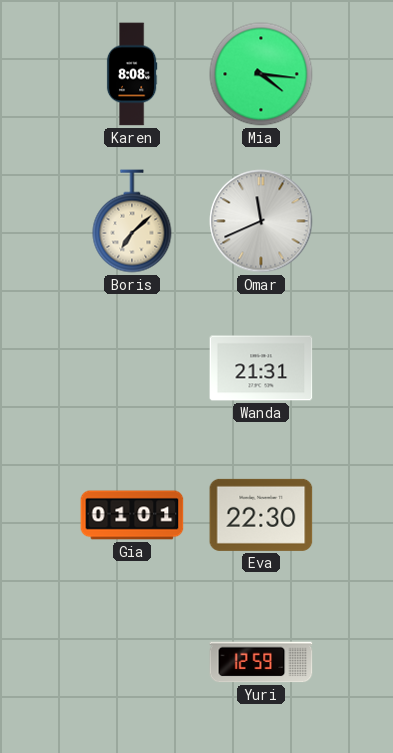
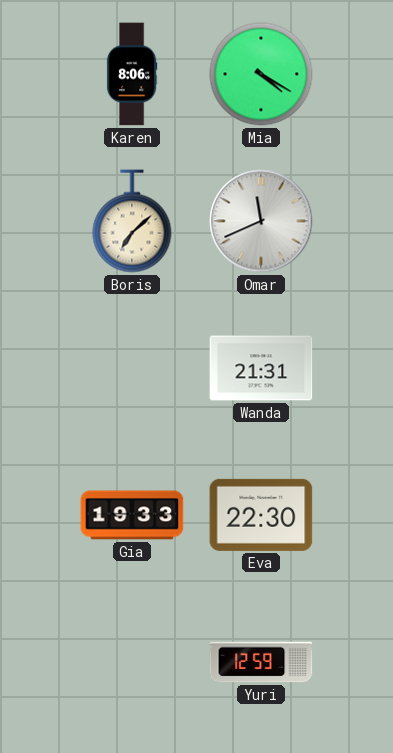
Karen: 8:08 -> 8:06
Mia: 4:16 -> 4:20
Gia: 01:01 -> 19:33
